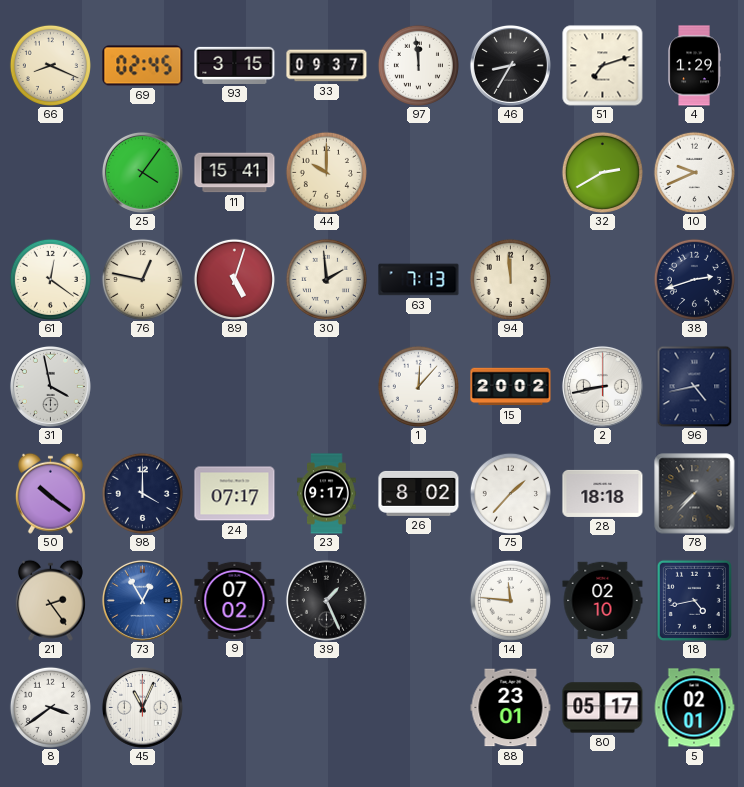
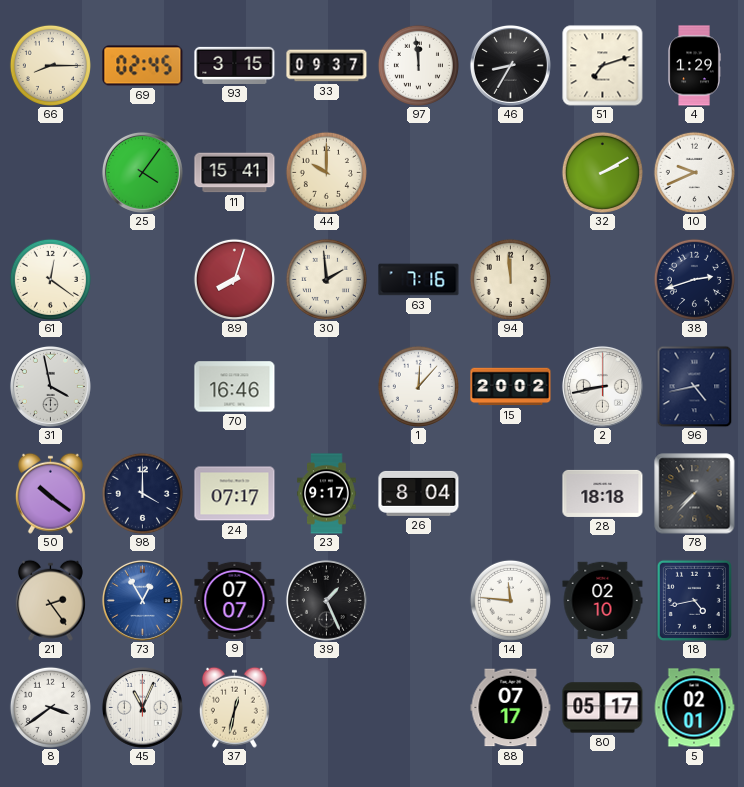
66: 8:19 -> 8:15
32: 2:40 -> 2:10
76: 12:47 -> none
89: 5:03 -> 8:03
63: 7:13 -> 7:16
70: none -> 16:46
26: 8:02 -> 8:04
75: 1:37 -> none
9: 07:02 -> 07:07
37: none -> 12:32
88: 23:01 -> 07:17
